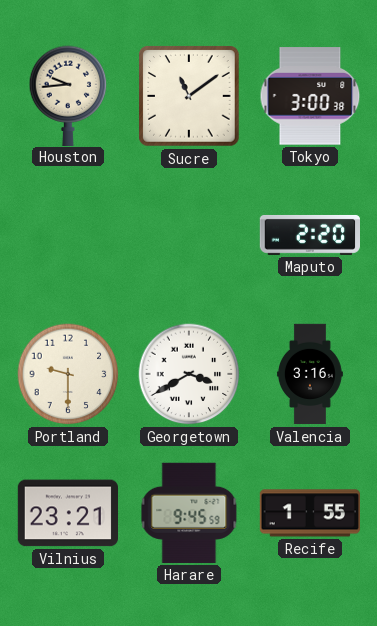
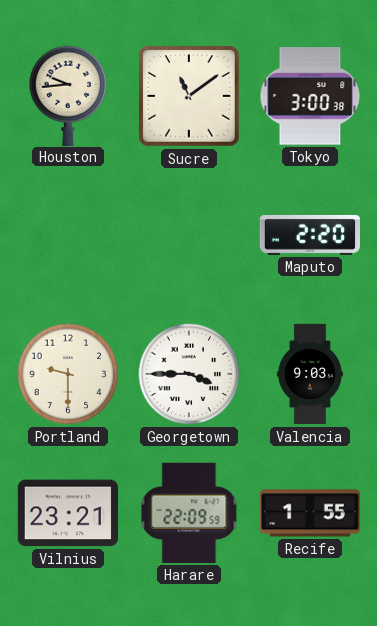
Georgetown: 3:40 -> 3:45
Valencia: 3:16 -> 9:03
Harare: 9:45 -> 22:09
